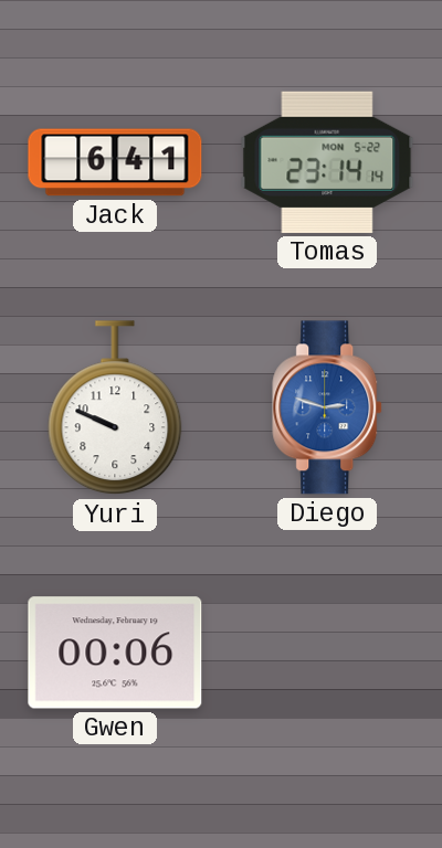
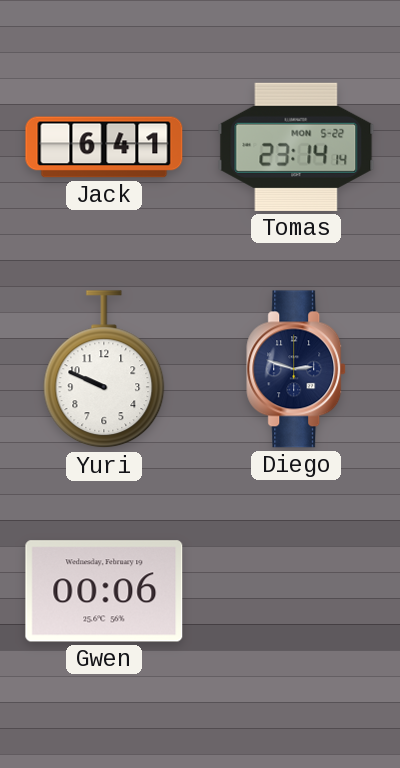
Diego dial: blue -> navy
